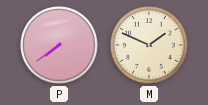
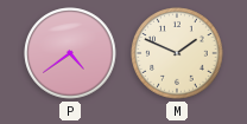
P: 7:39 -> 4:39
